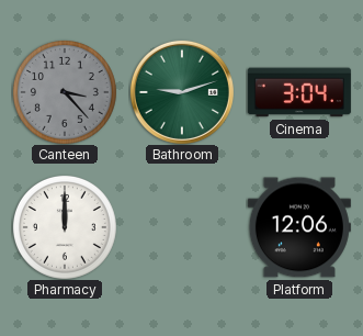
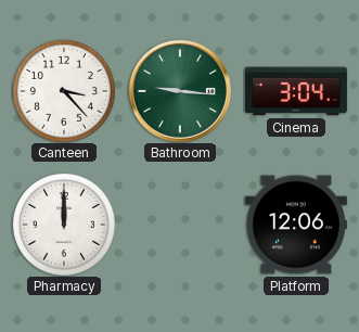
Canteen dial: grey -> white
Bathroom: 9:12 -> 9:16
